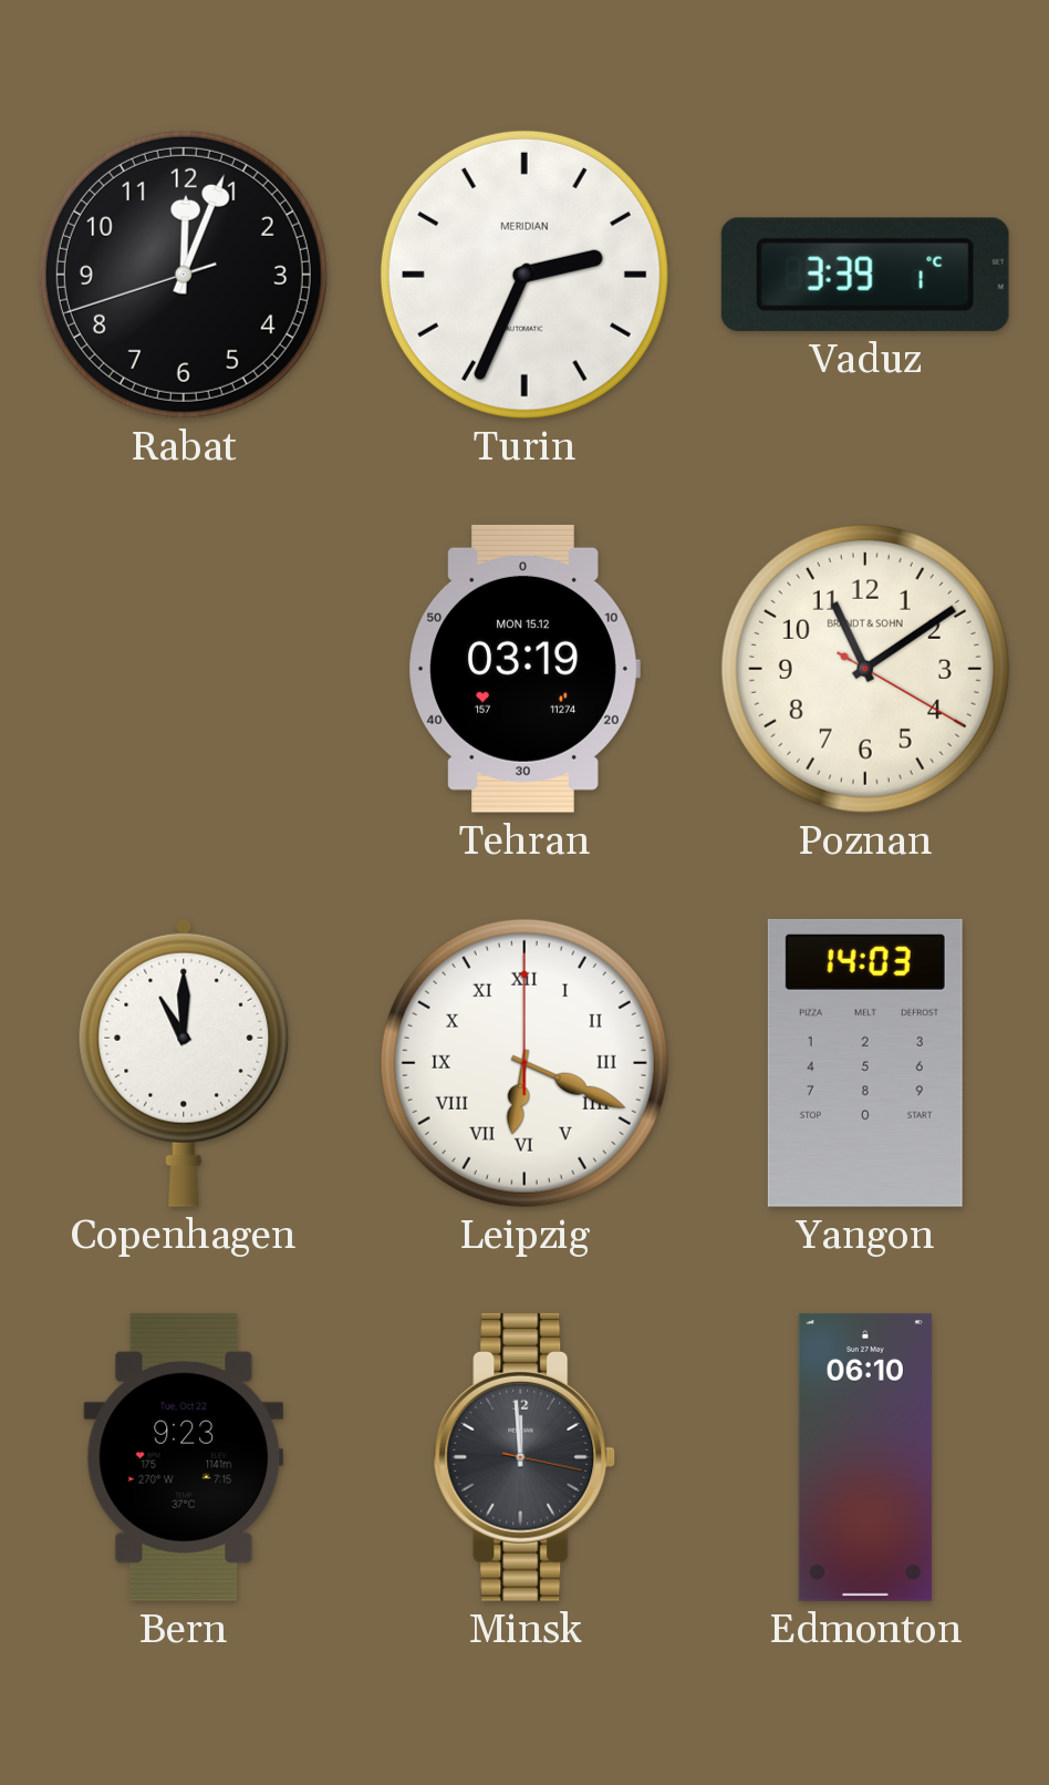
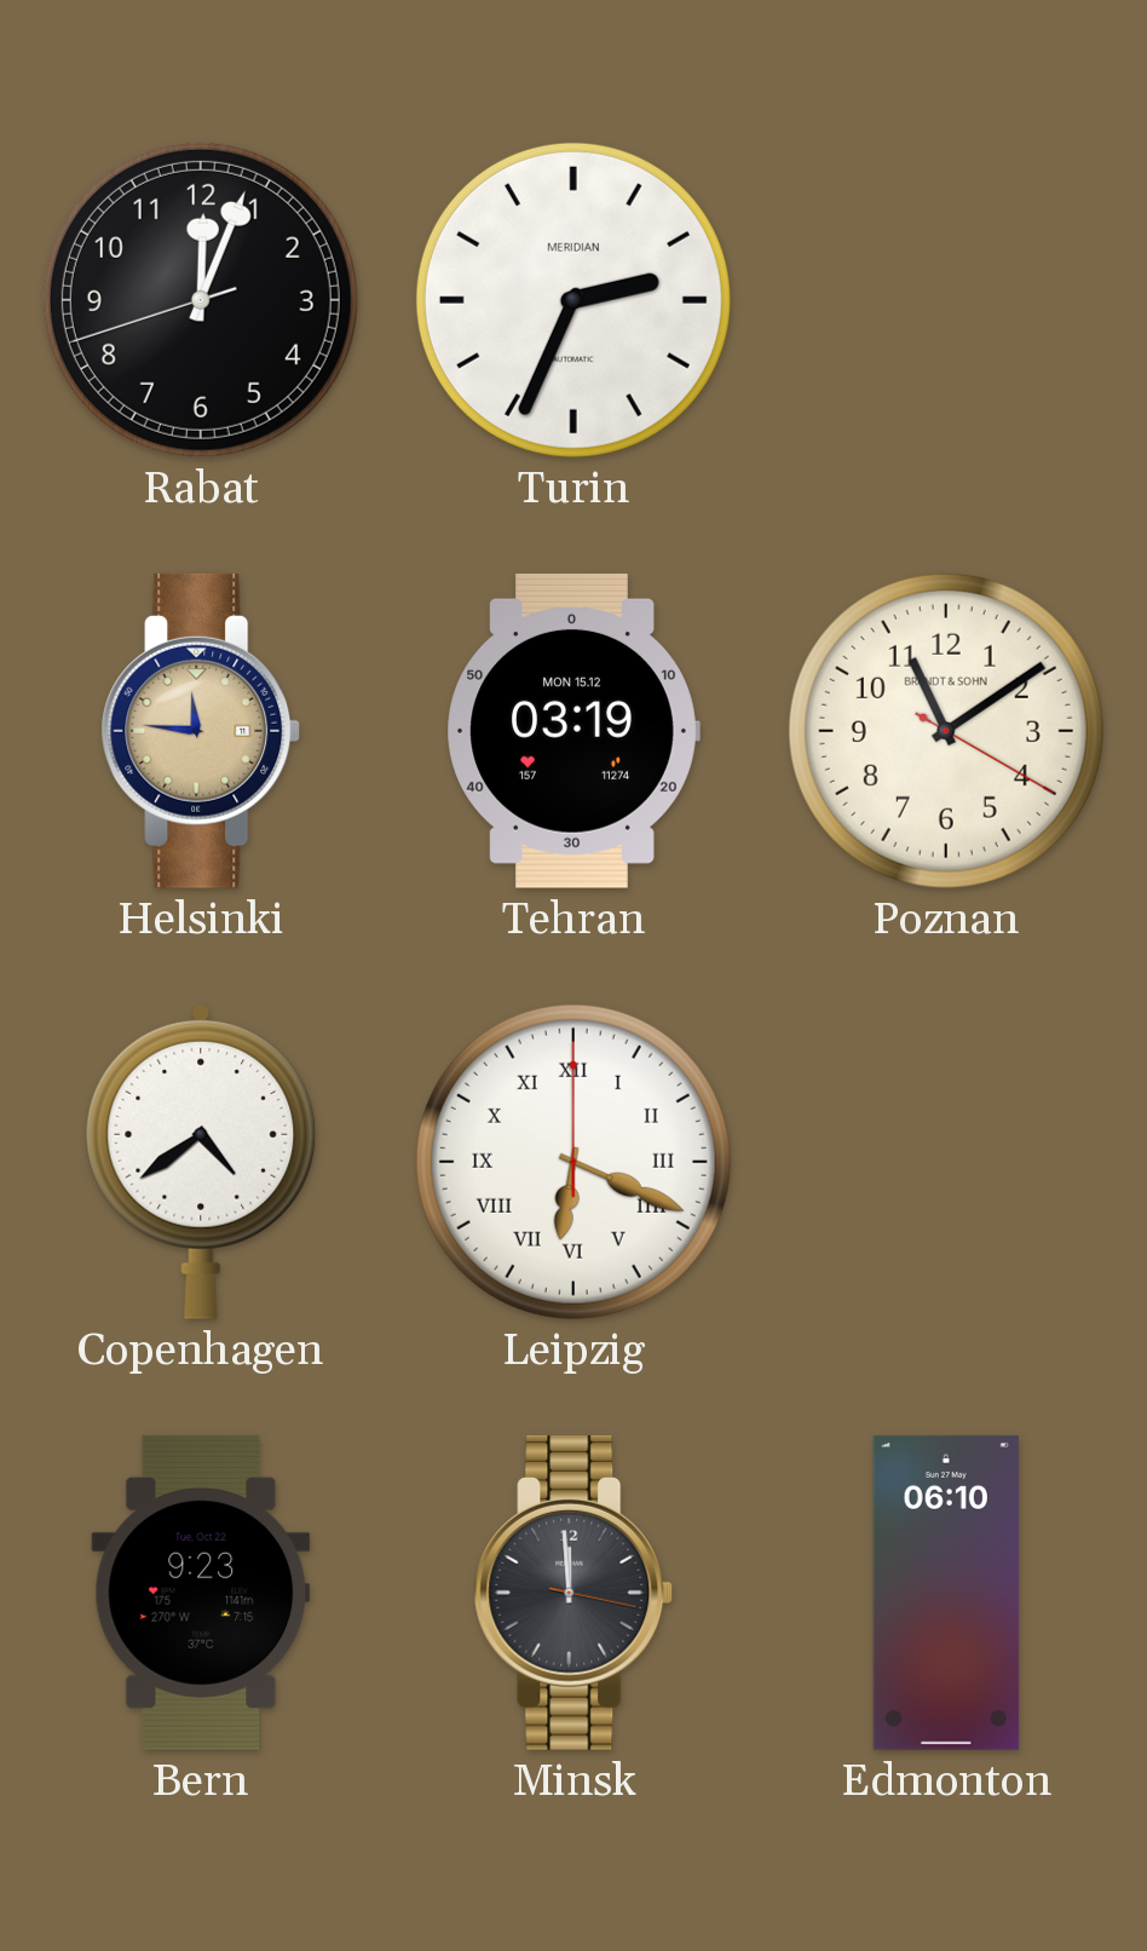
Vaduz: 3:39 -> none
Helsinki: none -> 11:46
Copenhagen: 11:00 -> 4:39
Yangon: 14:03 -> none
